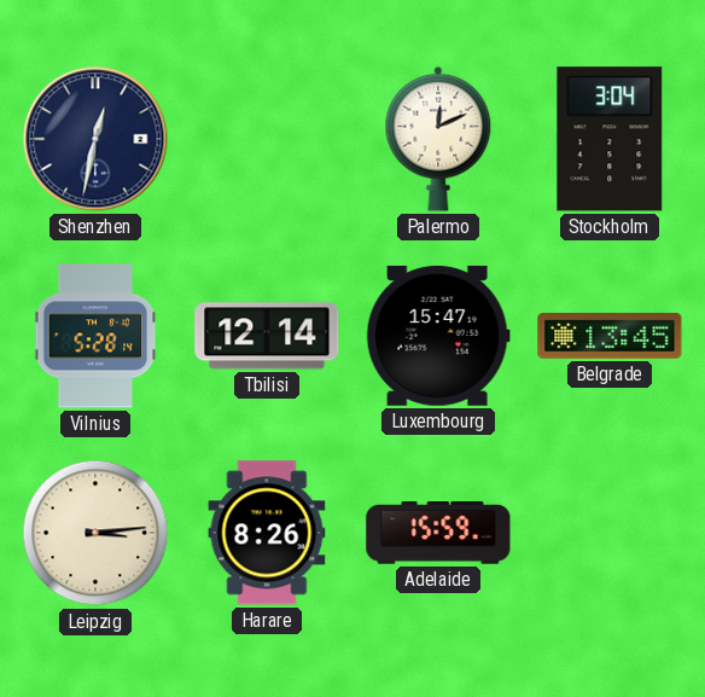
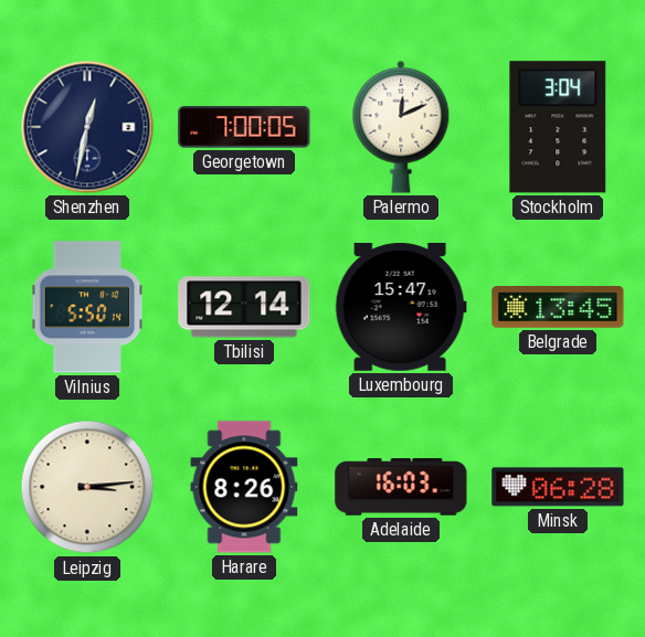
Georgetown: none -> 7:00
Vilnius: 5:28 -> 5:50
Adelaide: 15:59 -> 16:03
Minsk: none -> 06:28
